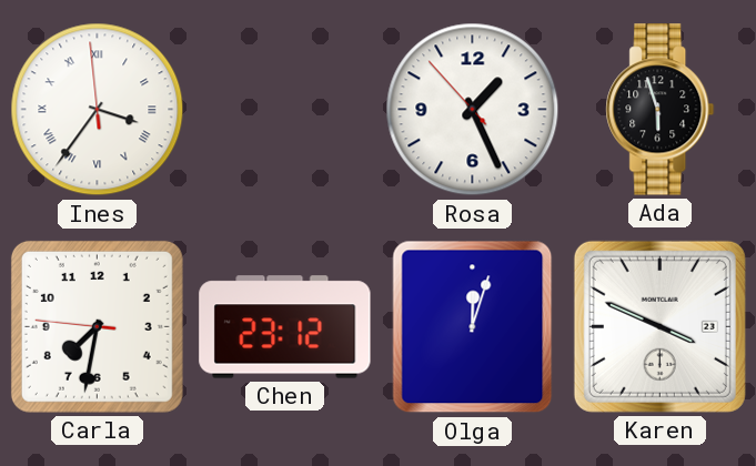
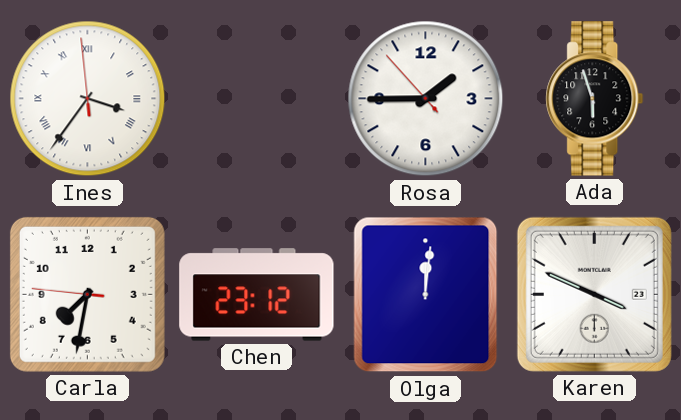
Rosa: 1:25 -> 1:44
Olga: 12:03 -> 12:01
